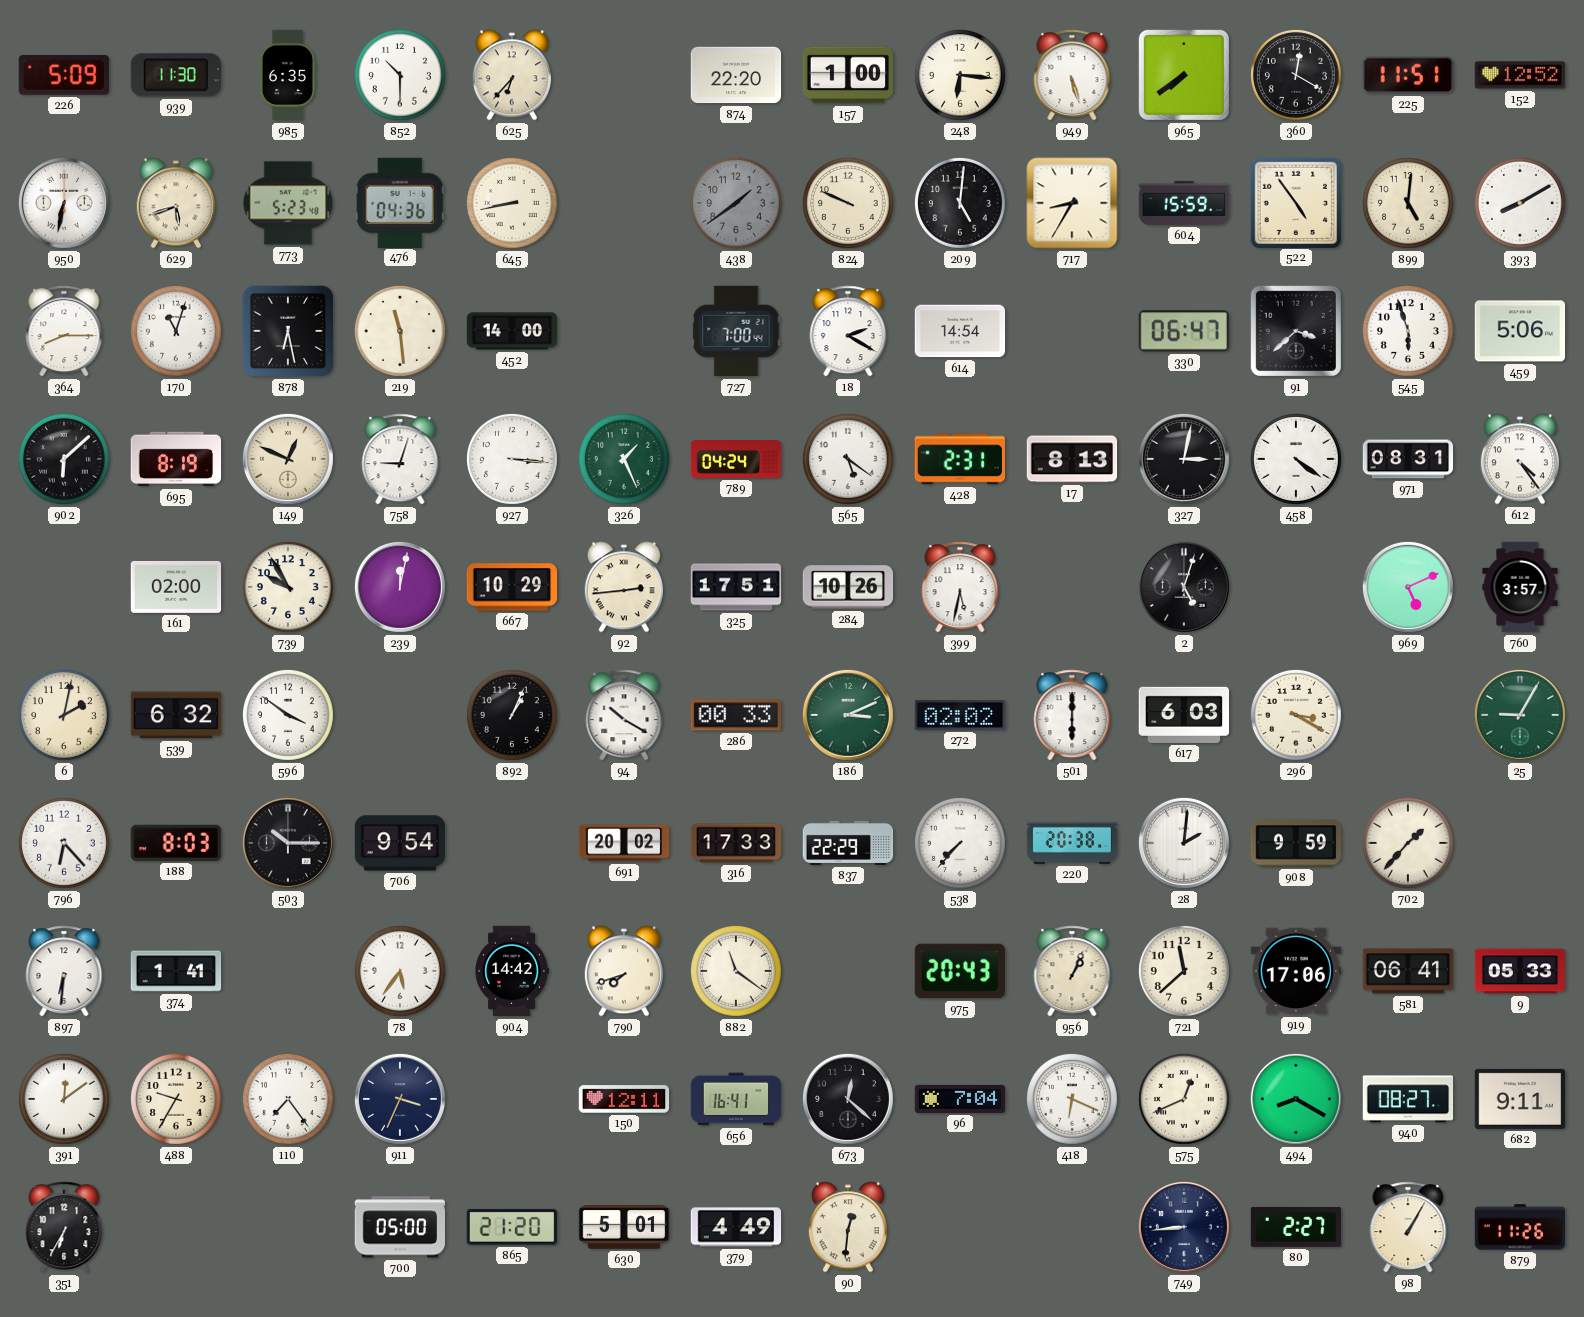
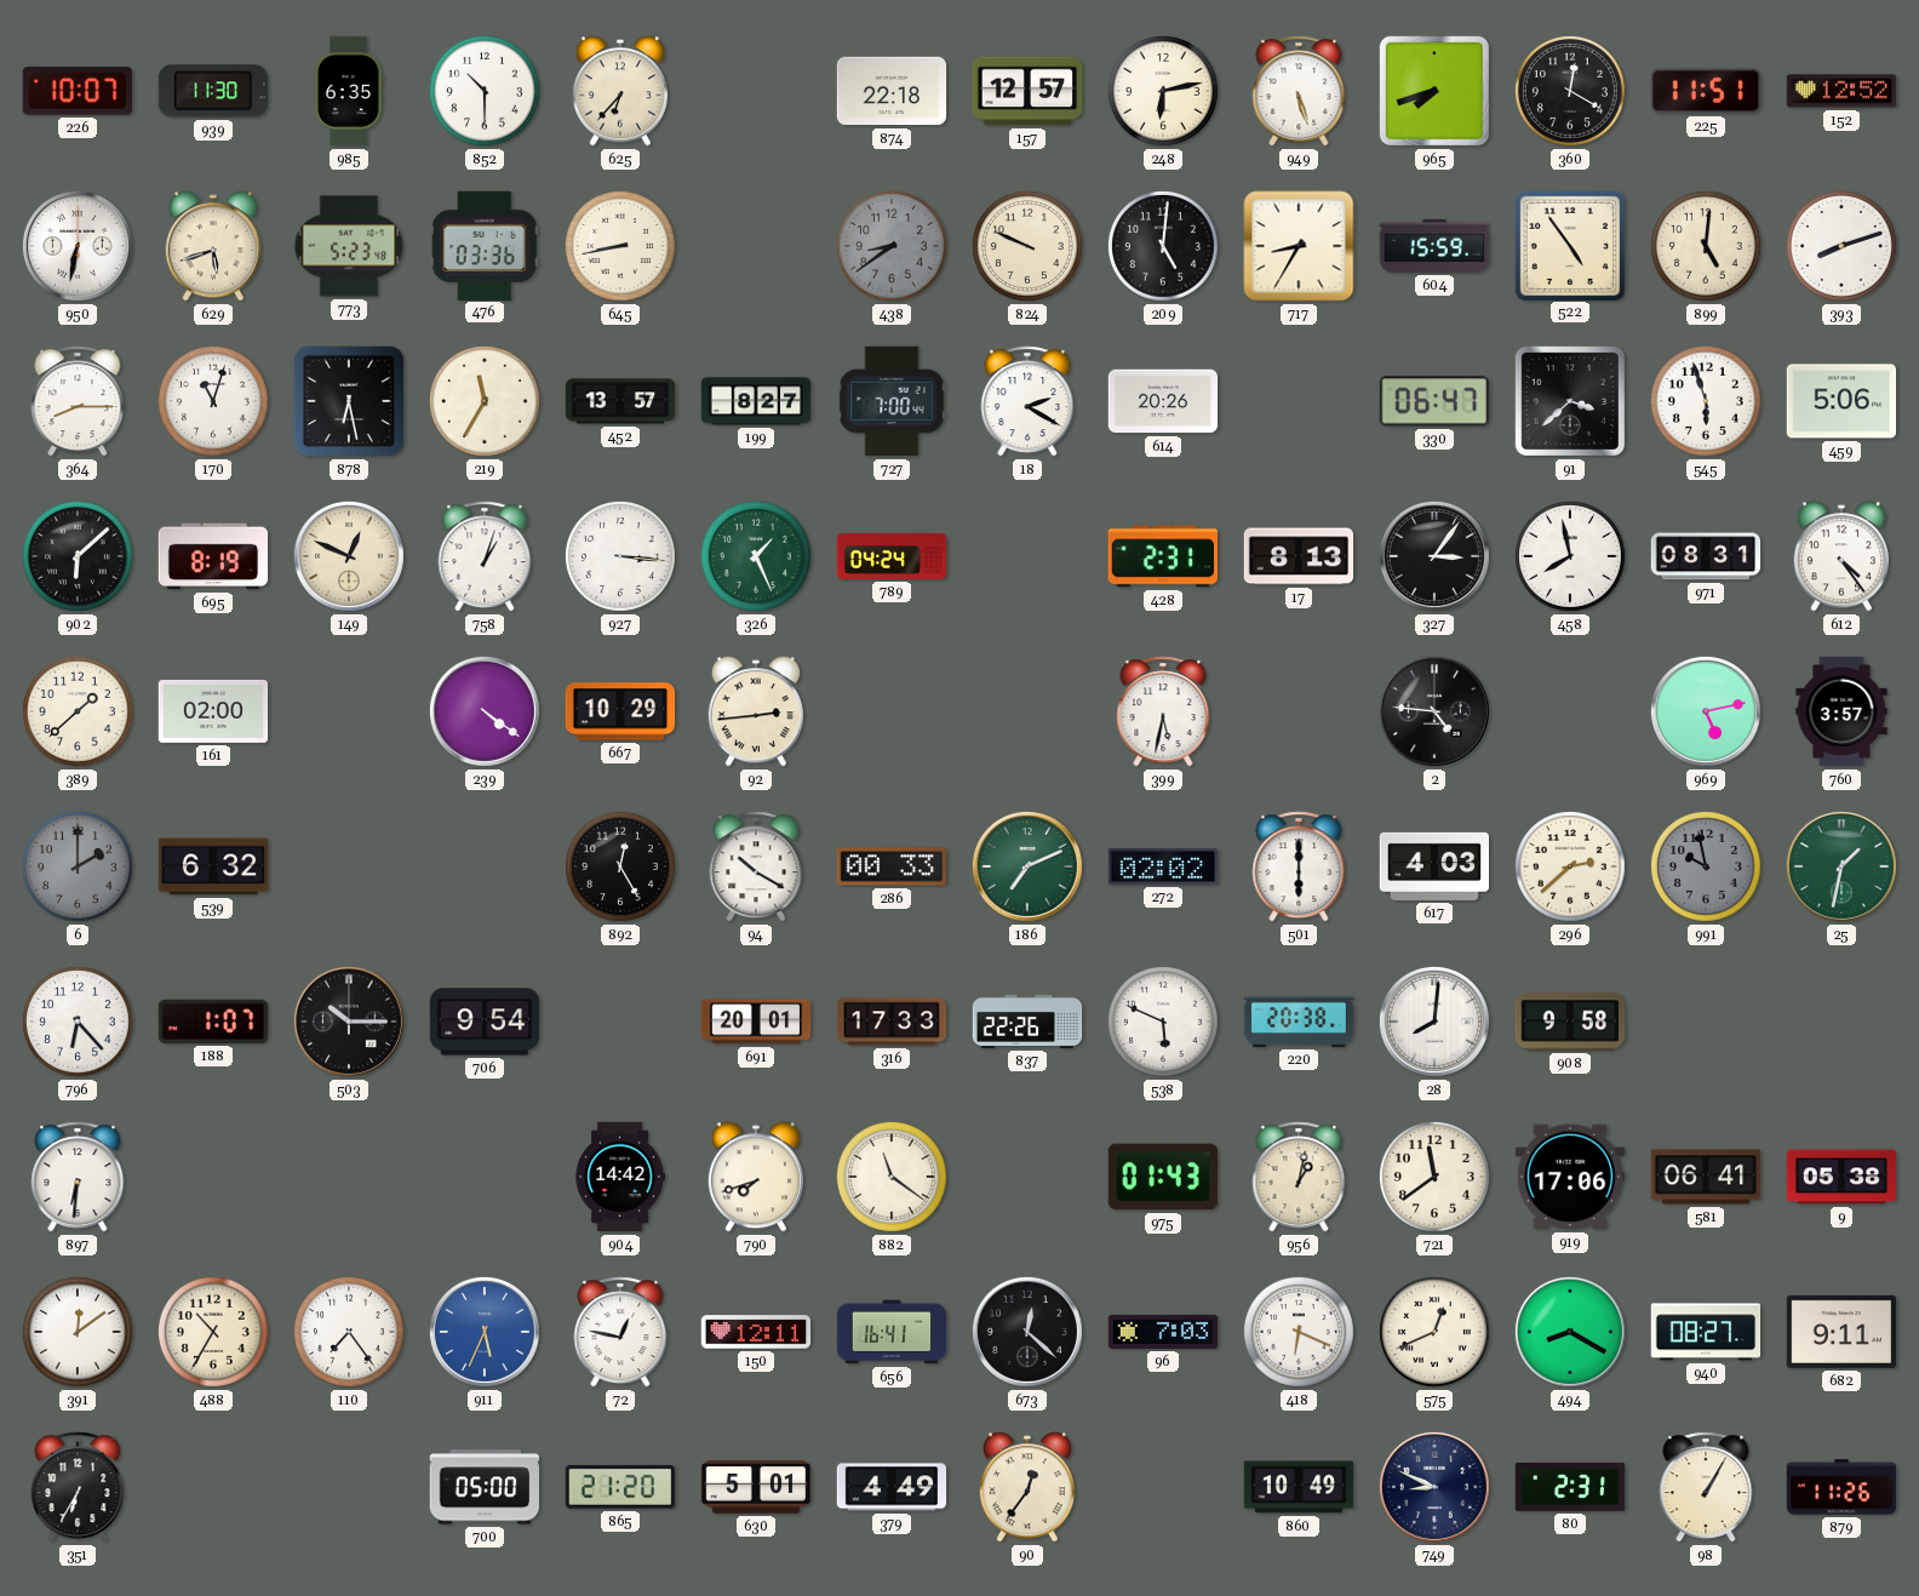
226: 5:09 -> 10:07
874: 22:20 -> 22:18
157: 1:00 -> 12:57
248: 6:16 -> 6:13
965: 7:39 -> 7:42
476: 04:36 -> 03:36
438: 1:39 -> 8:39
393: 8:10 -> 8:12
219: 11:29 -> 11:35
452: 14:00 -> 13:57
199: none -> 8:27
614: 14:54 -> 20:26
758: 9:03 -> 1:03
565: 5:21 -> none
327: 3:02 -> 3:06
458: 4:21 -> 7:58
389: none -> 1:38
739: 9:55 -> none
239: 12:02 -> 4:21
325: 17:51 -> none
284: 10:26 -> none
2: 5:03 -> 4:46
969: 5:11 -> 5:13
6: 2:02 -> 2:00
6 dial: cream -> grey
596: 3:51 -> none
892: 1:04 -> 12:25
186: 3:11 -> 7:11
617: 6:03 -> 4:03
296: 3:20 -> 2:38
991: none -> 9:58
25: 9:05 -> 1:32
188: 8:03 -> 1:07
691: 20:02 -> 20:01
837: 22:29 -> 22:26
538: 7:37 -> 5:49
28: 2:01 -> 8:01
908: 9:59 -> 9:58
702: 1:37 -> none
374: 1:41 -> none
78: 5:36 -> none
975: 20:43 -> 01:43
956: 1:04 -> 1:02
721: 11:38 -> 11:39
9: 05:33 -> 05:38
488: 9:35 -> 10:35
911: 3:34 -> 5:34
911 dial: navy -> blue
72: none -> 12:47
96: 7:04 -> 7:03
90: 12:31 -> 12:36
860: none -> 10:49
749: 8:44 -> 8:49
80: 2:27 -> 2:31
